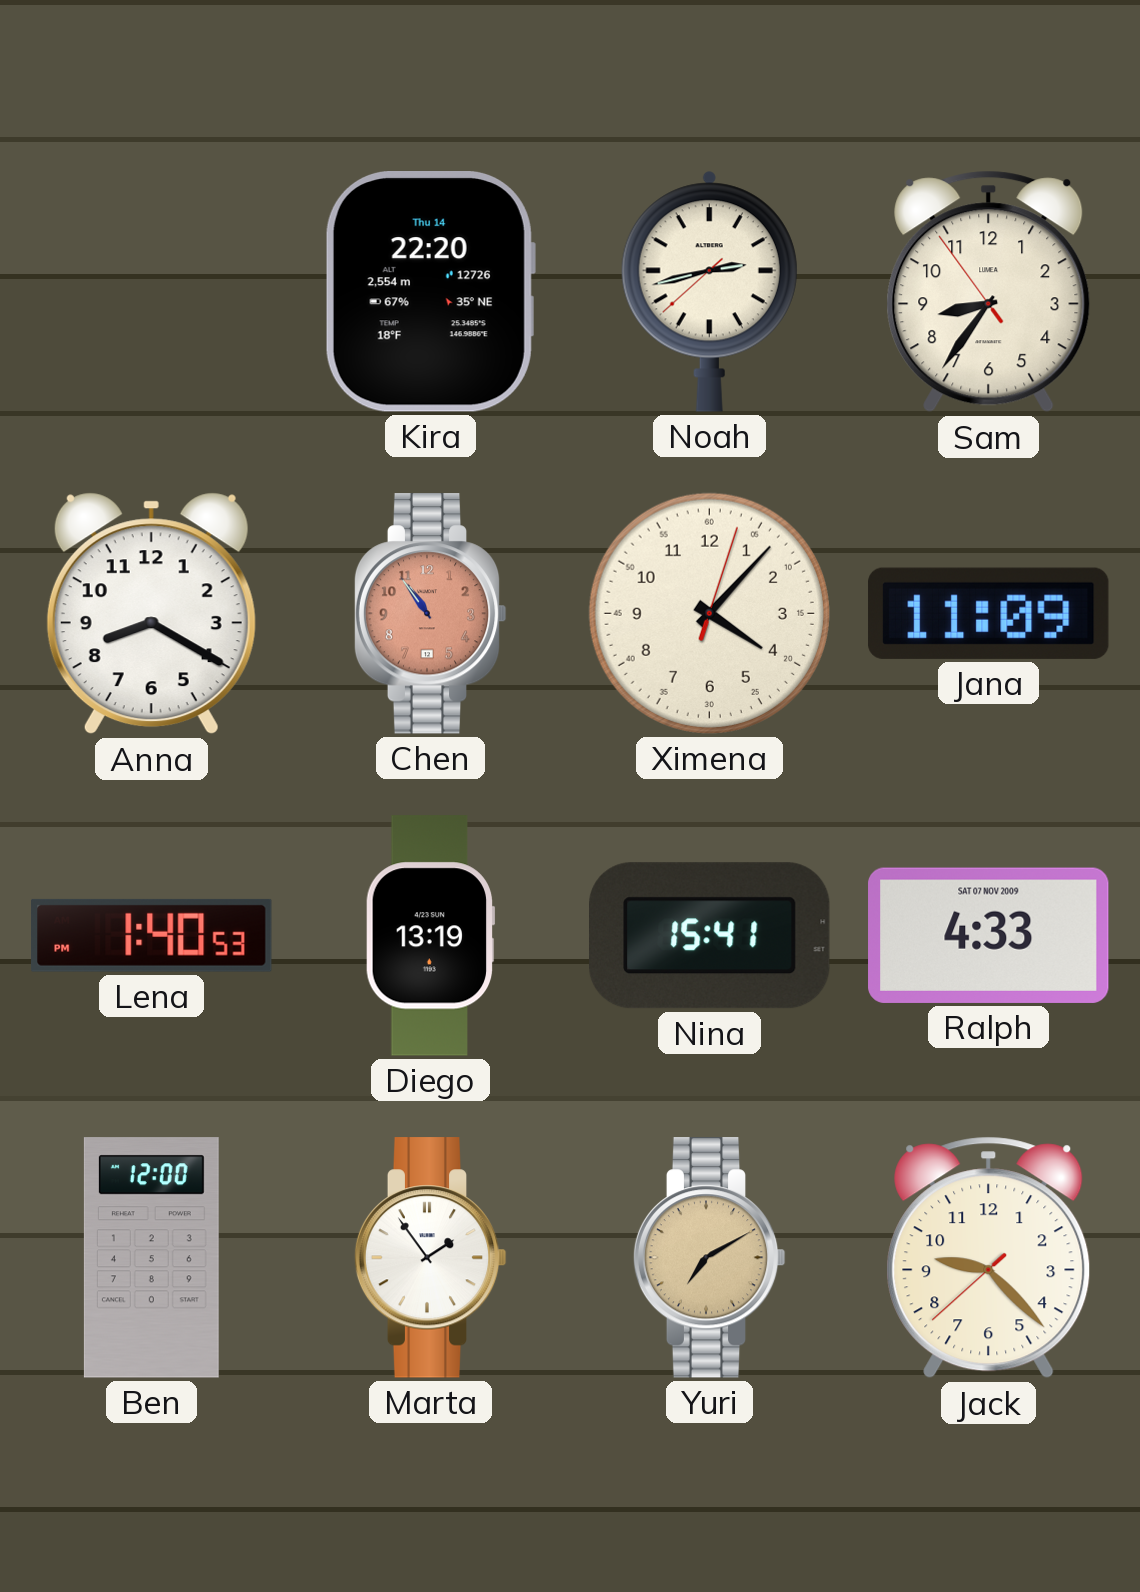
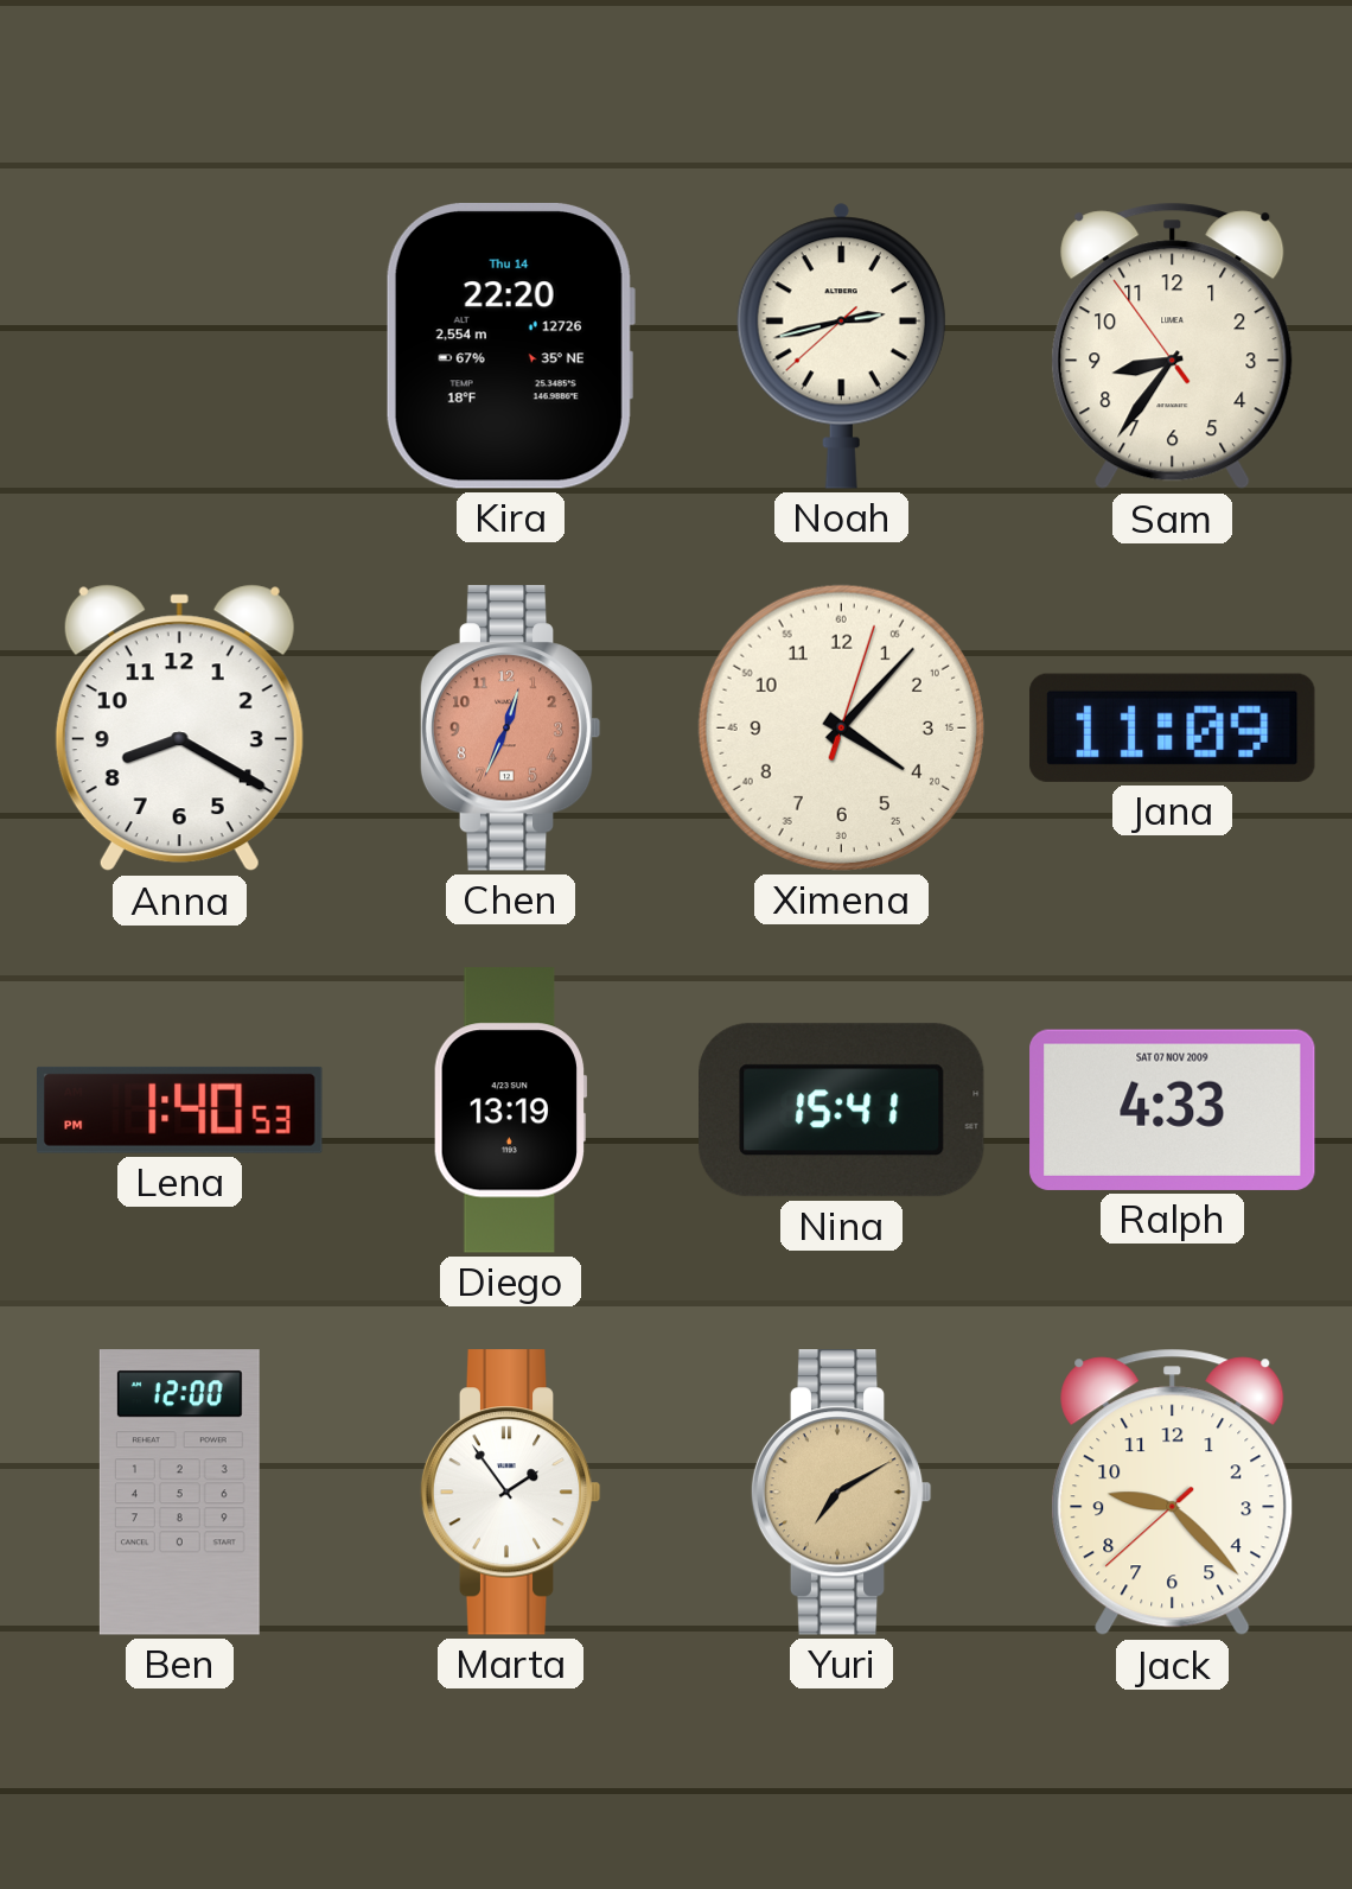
Chen: 10:54 -> 12:34
